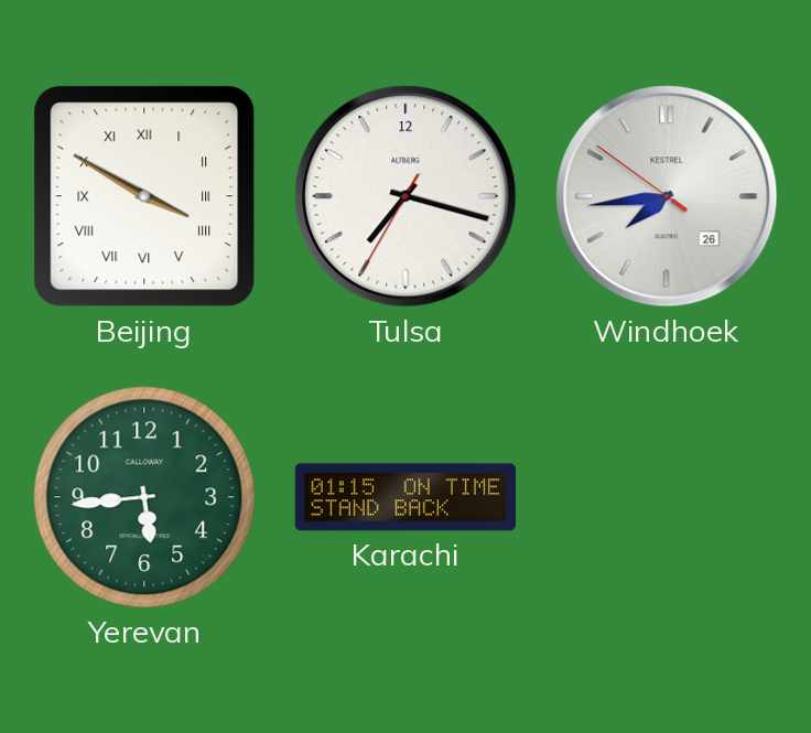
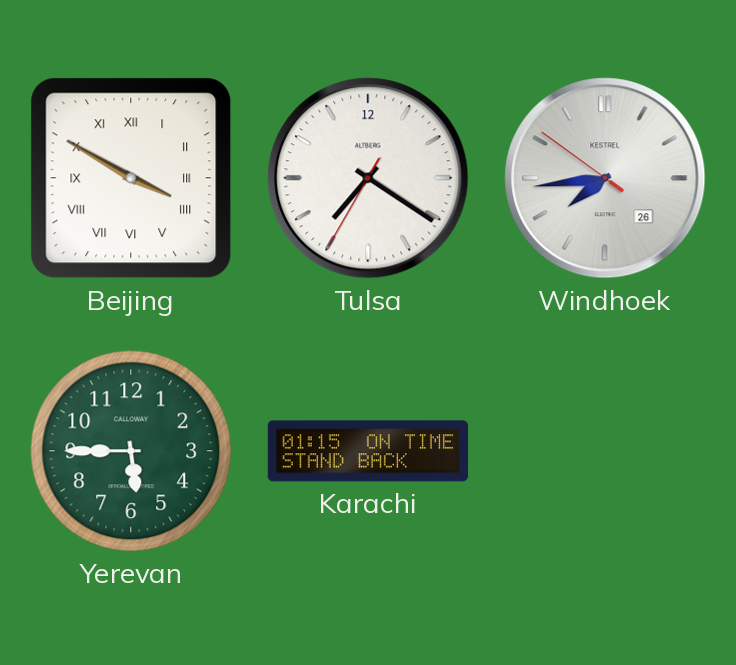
Tulsa: 7:17 -> 7:20
Yerevan: 5:44 -> 5:45
